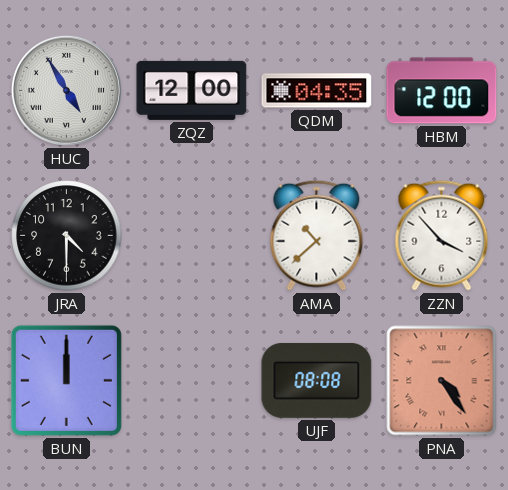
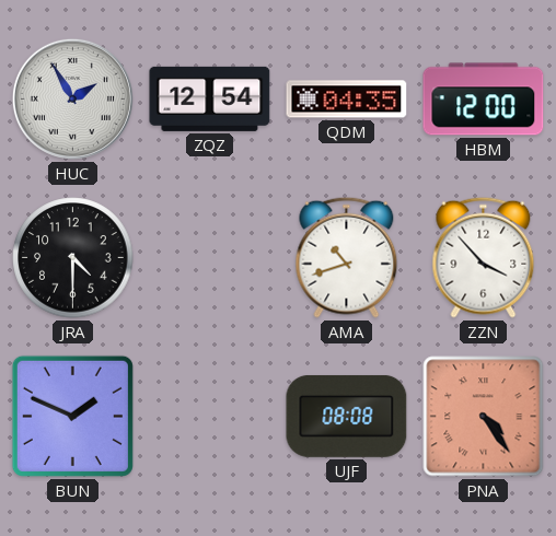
HUC: 4:55 -> 1:55
ZQZ: 12:00 -> 12:54
AMA: 10:38 -> 10:42
BUN: 12:00 -> 1:49
